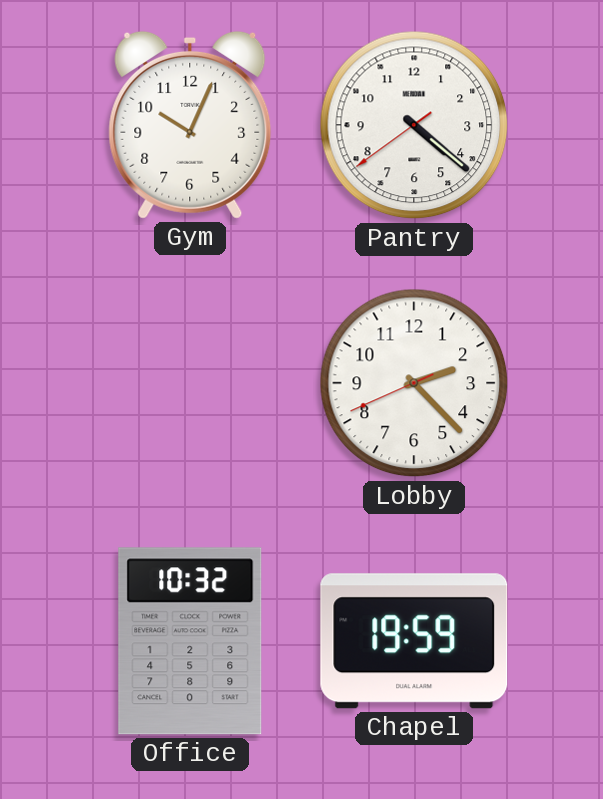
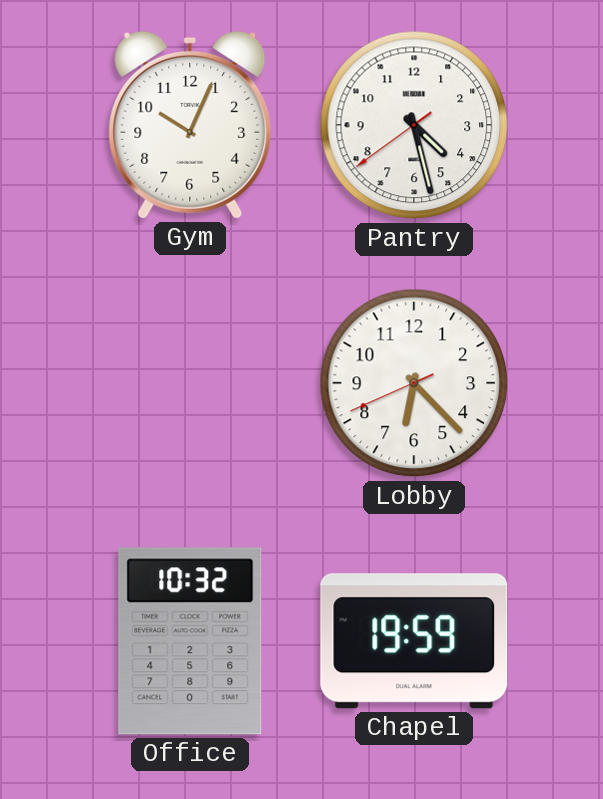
Pantry: 4:21 -> 4:27
Lobby: 2:22 -> 6:22
